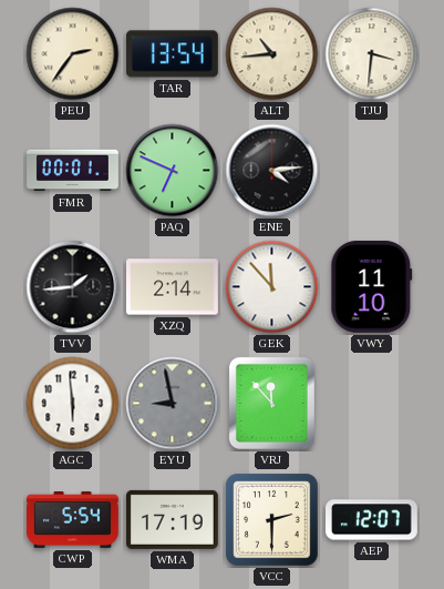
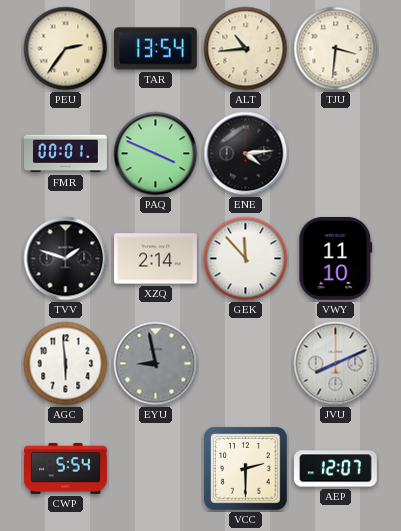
PAQ: 6:49 -> 3:49
TVV: 1:44 -> 1:48
VRJ: 11:53 -> none
JVU: none -> 8:11
WMA: 17:19 -> none
